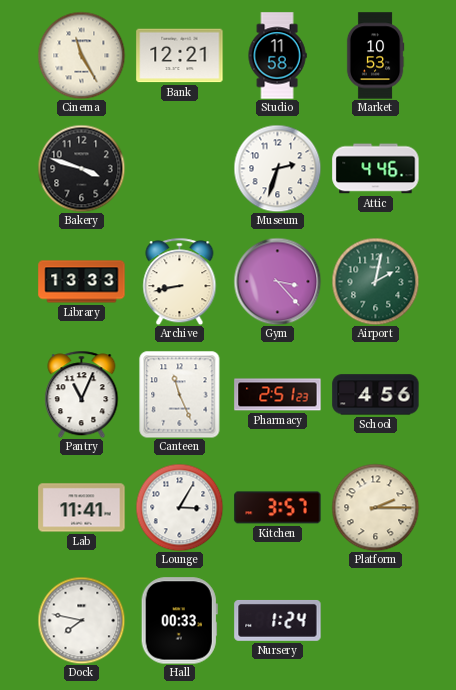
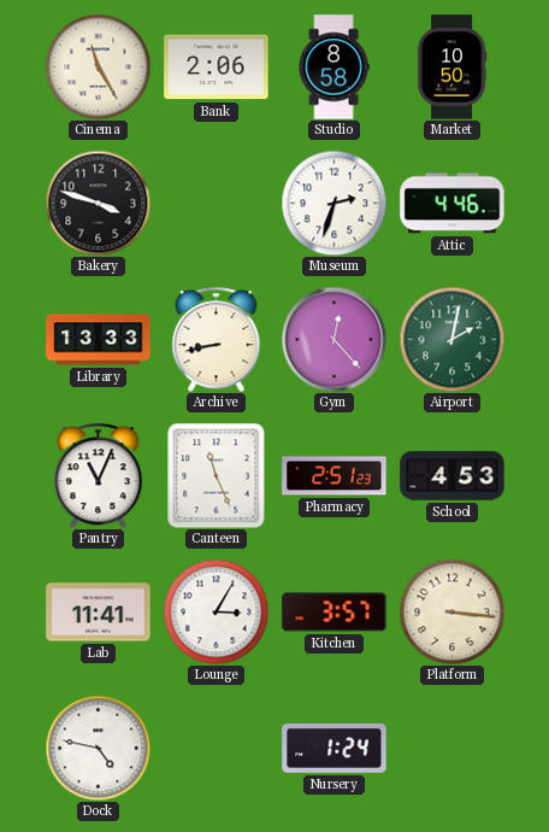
Bank: 12:21 -> 2:06
Studio: 11:58 -> 8:58
Market: 10:53 -> 10:50
Gym: 3:23 -> 12:23
School: 4:56 -> 4:53
Platform: 2:15 -> 3:16
Dock: 7:47 -> 4:47
Hall: 00:33 -> none
